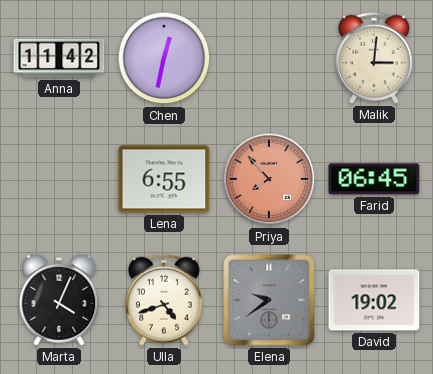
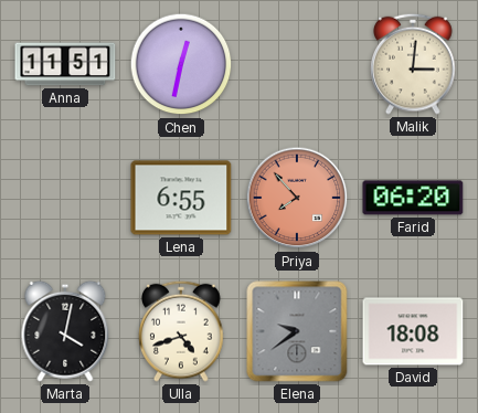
Anna: 11:42 -> 11:51
Farid: 06:45 -> 06:20
Marta: 4:04 -> 4:02
David: 19:02 -> 18:08
